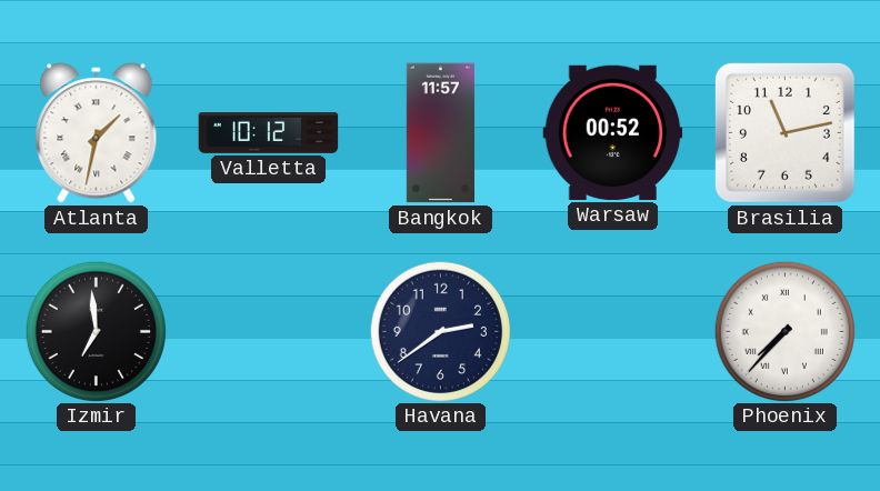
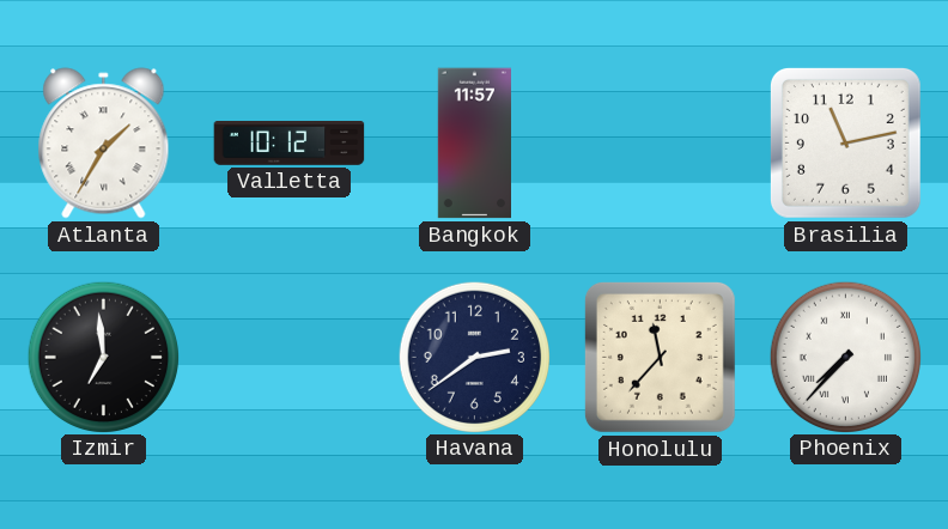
Atlanta: 1:32 -> 1:35
Warsaw: 00:52 -> none
Honolulu: none -> 11:37
